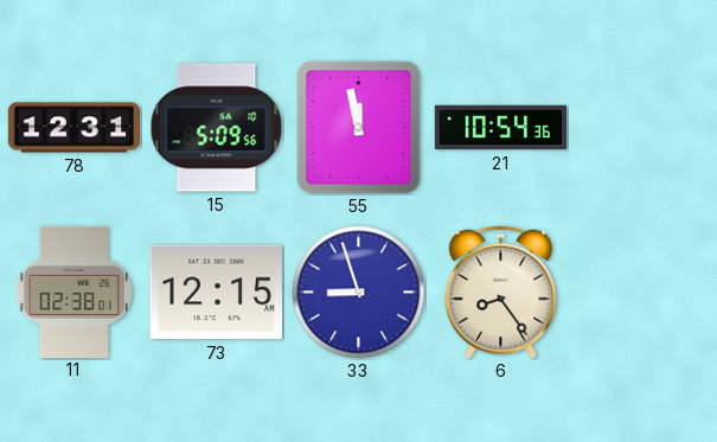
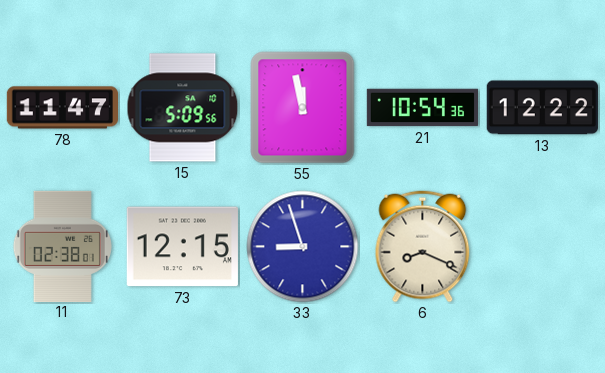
78: 12:31 -> 11:47
13: none -> 12:22
6: 8:24 -> 8:19
